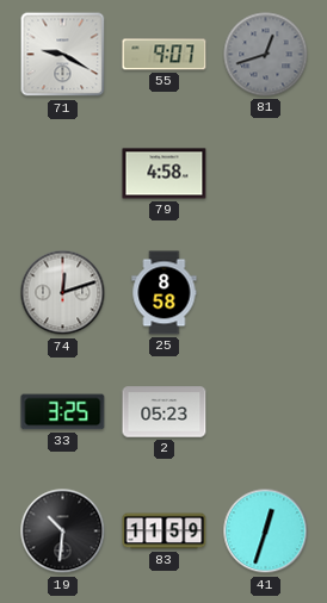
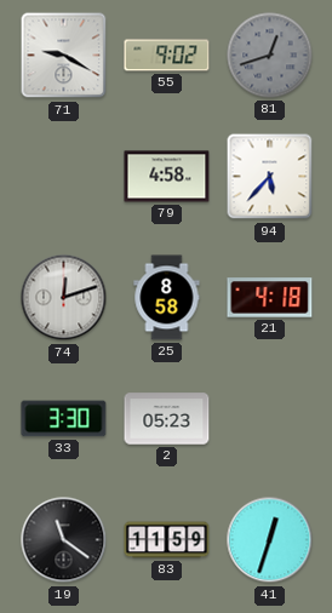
55: 9:07 -> 9:02
94: none -> 5:37
21: none -> 4:18
33: 3:25 -> 3:30
19: 10:31 -> 11:21
